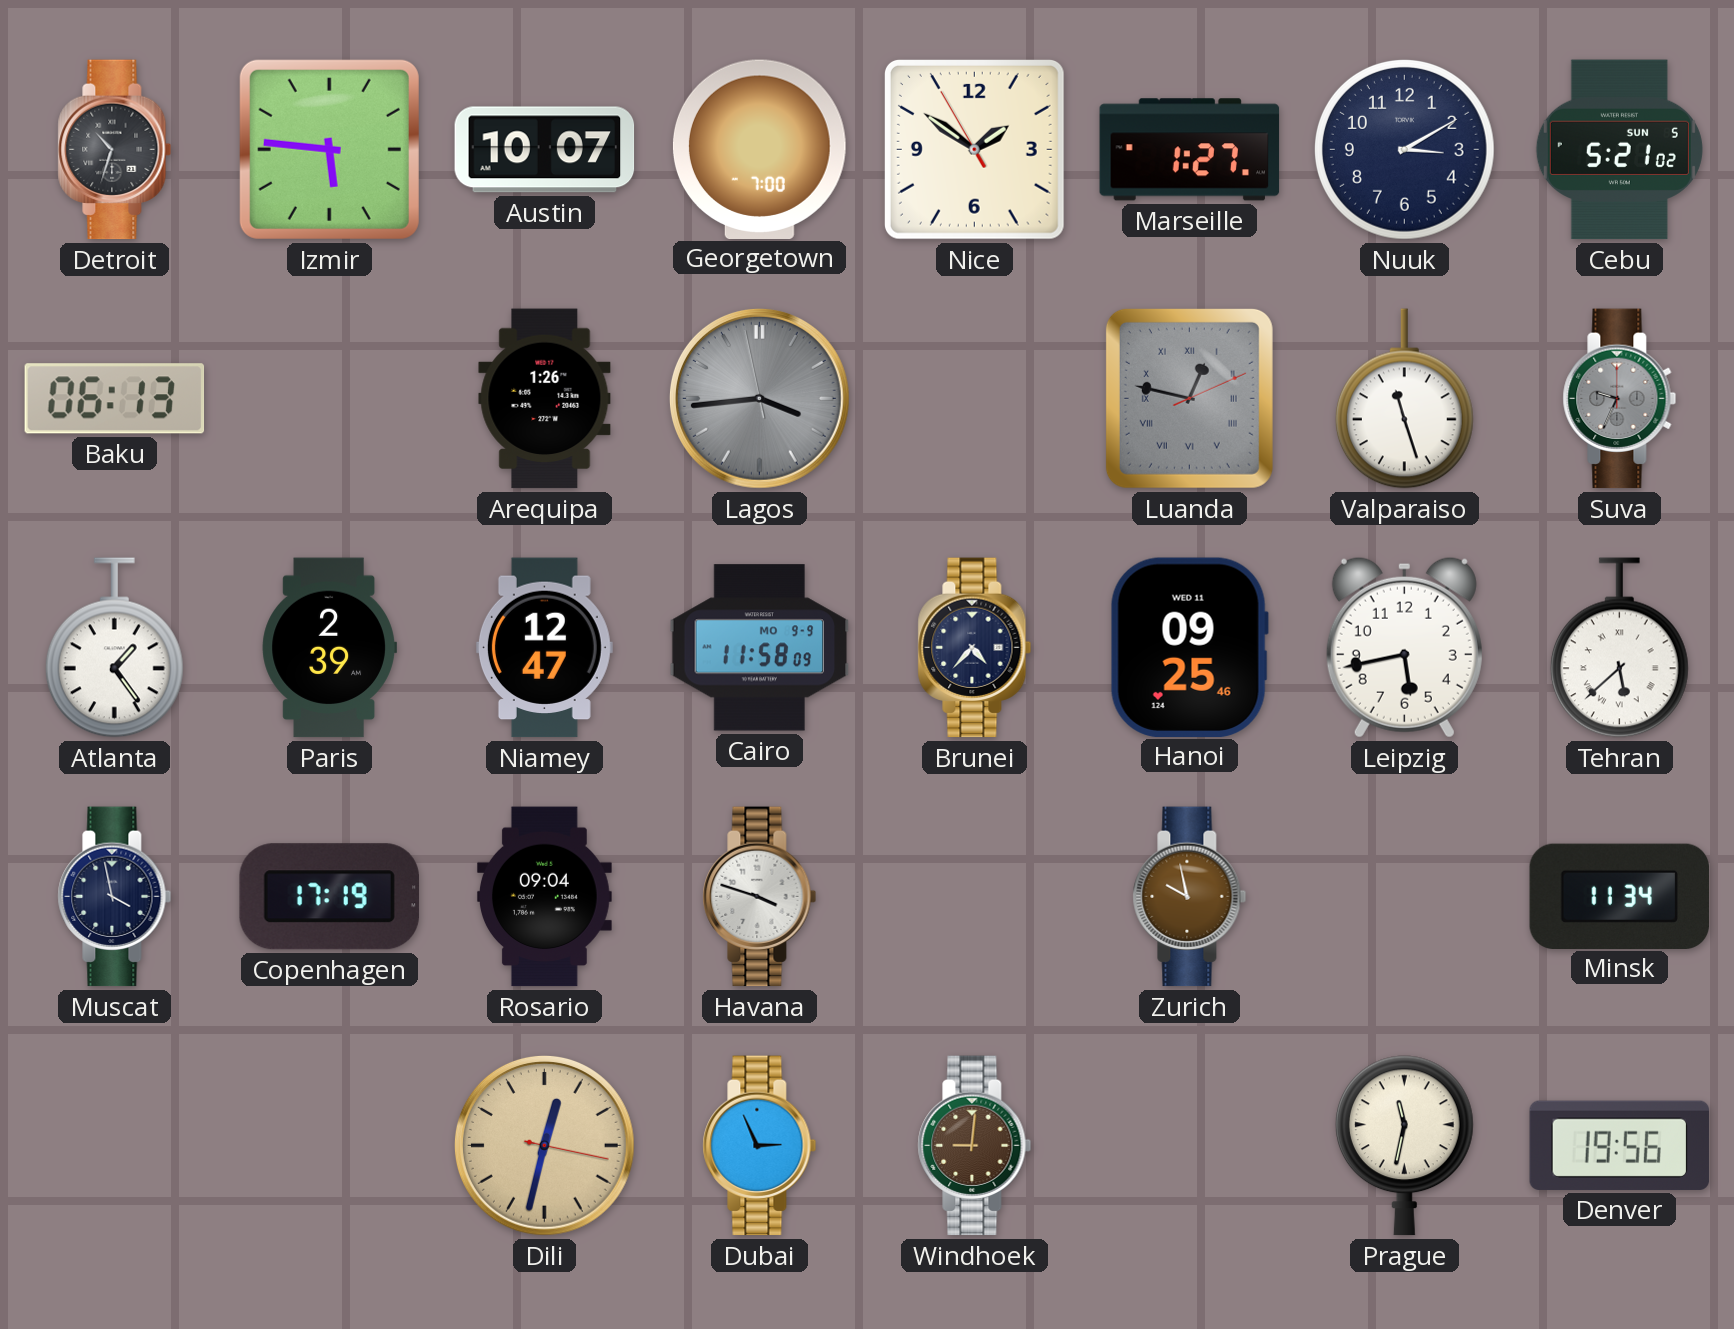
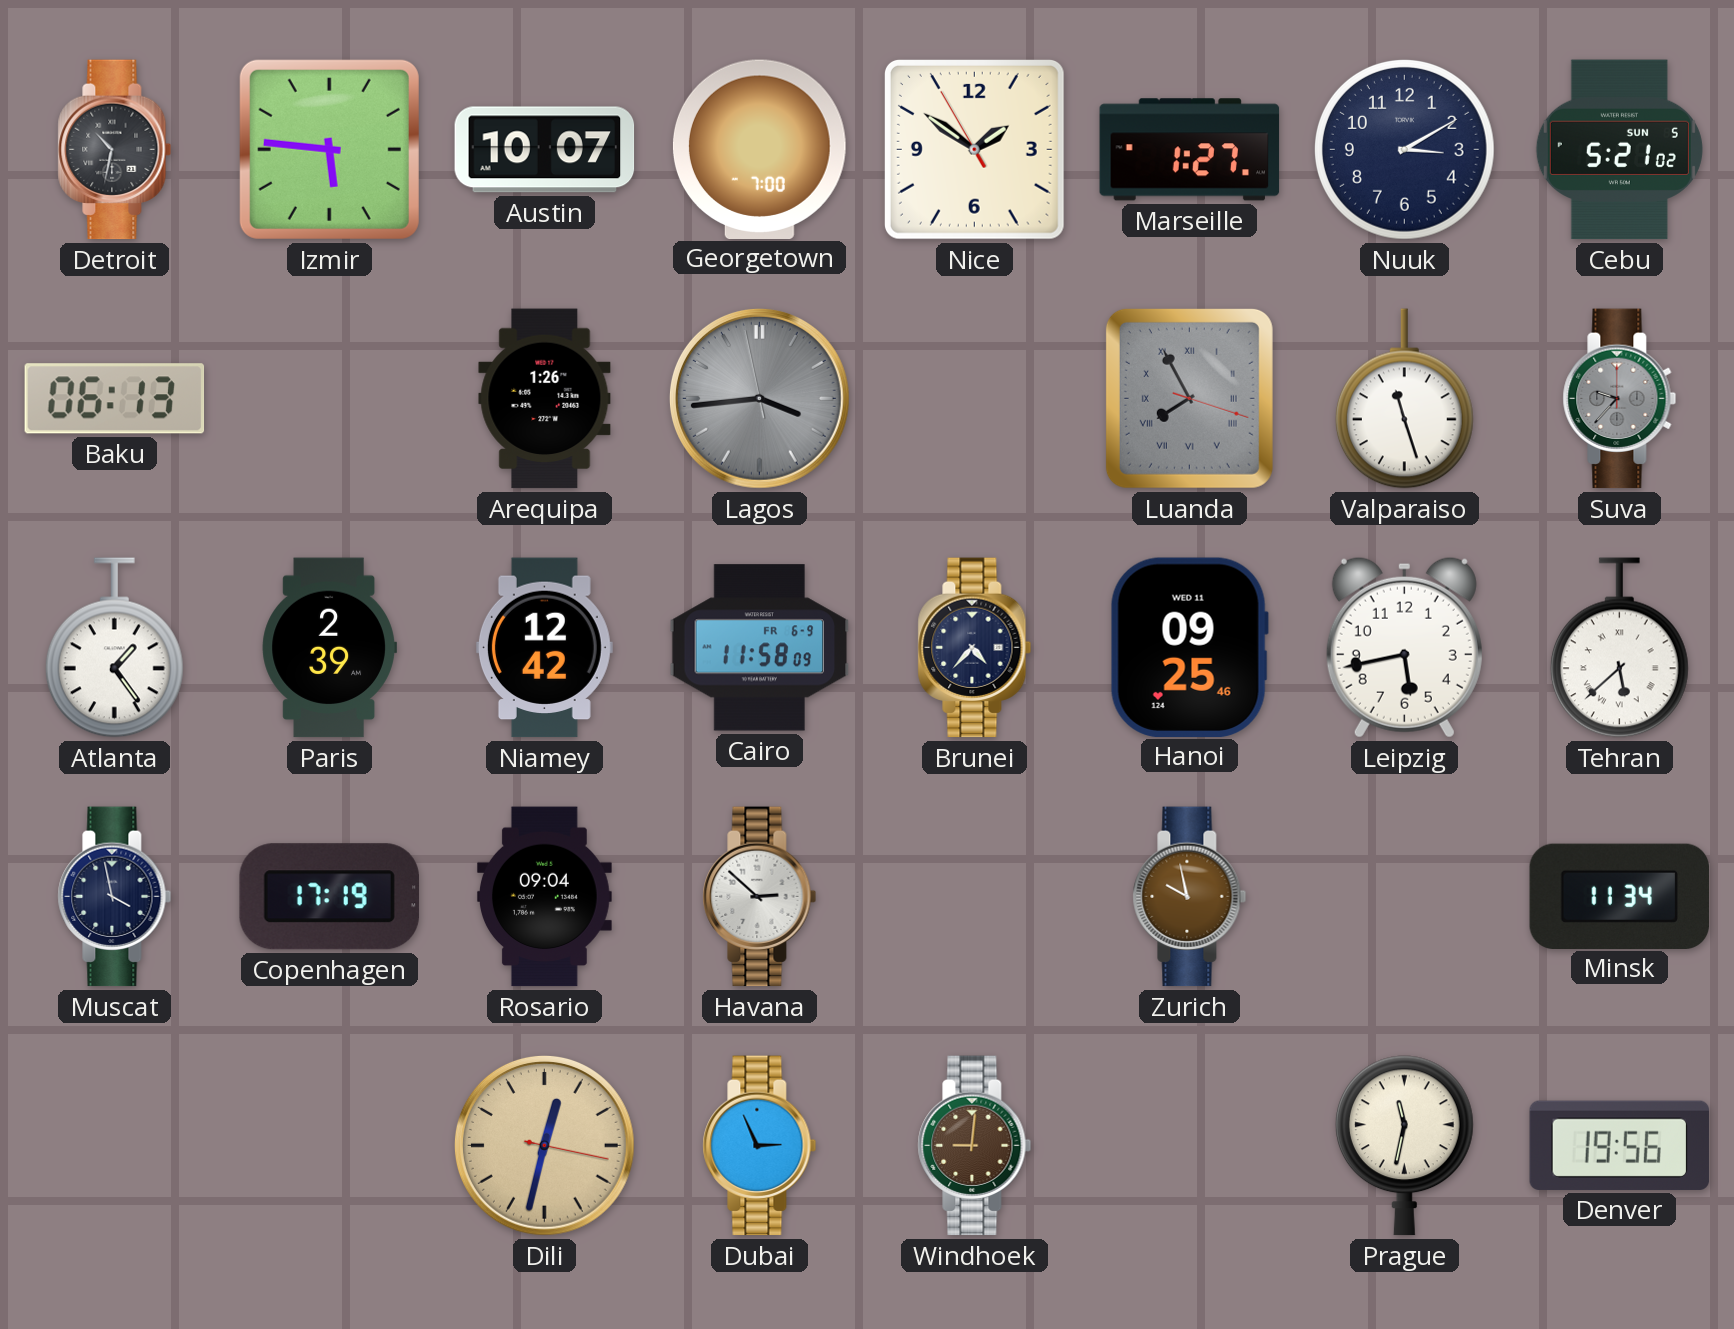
Detroit: 10:33 -> 10:32
Luanda: 12:47 -> 7:55
Suva: 9:34 -> 9:37
Niamey: 12:47 -> 12:42
Cairo date: MO 9-9 -> FR 6-9
Havana: 3:48 -> 2:52
